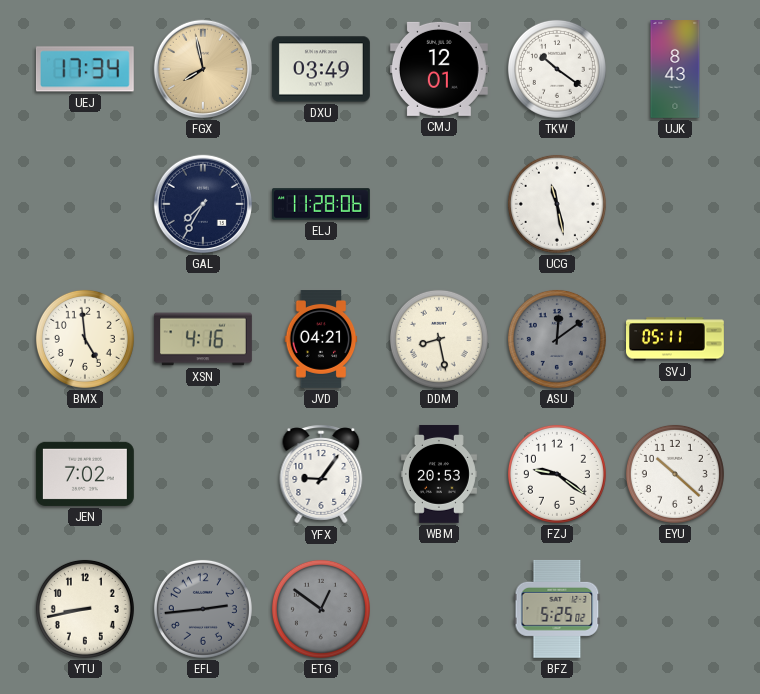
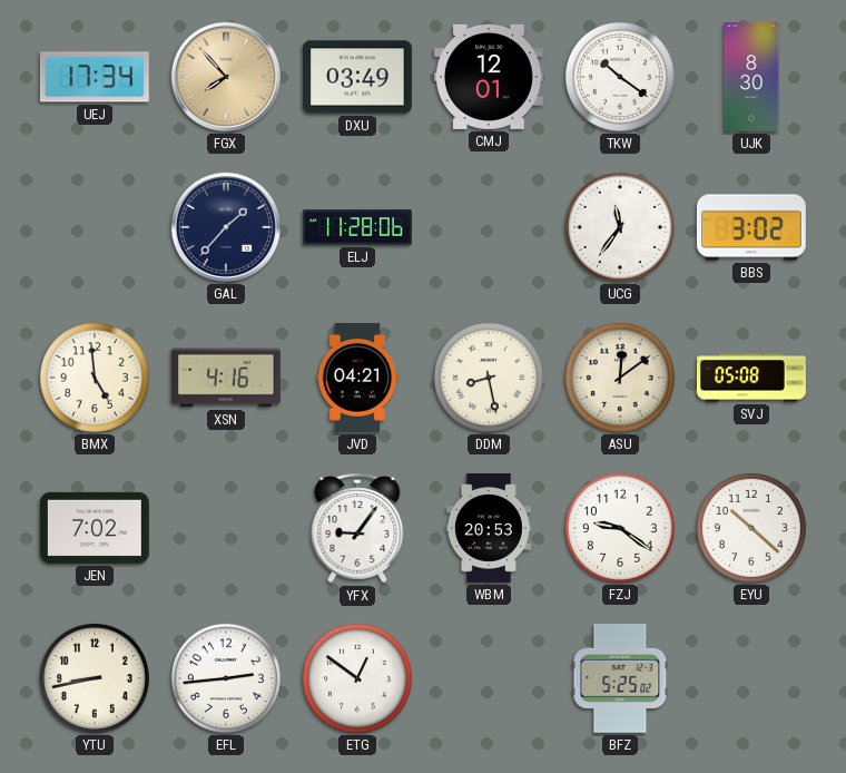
FGX: 7:58 -> 7:53
UJK: 8:43 -> 8:30
GAL: 7:35 -> 1:37
UCG: 11:28 -> 11:36
BBS: none -> 3:02
ASU dial: grey -> cream
SVJ: 05:11 -> 05:08
EFL dial: grey -> white
ETG dial: grey -> white
